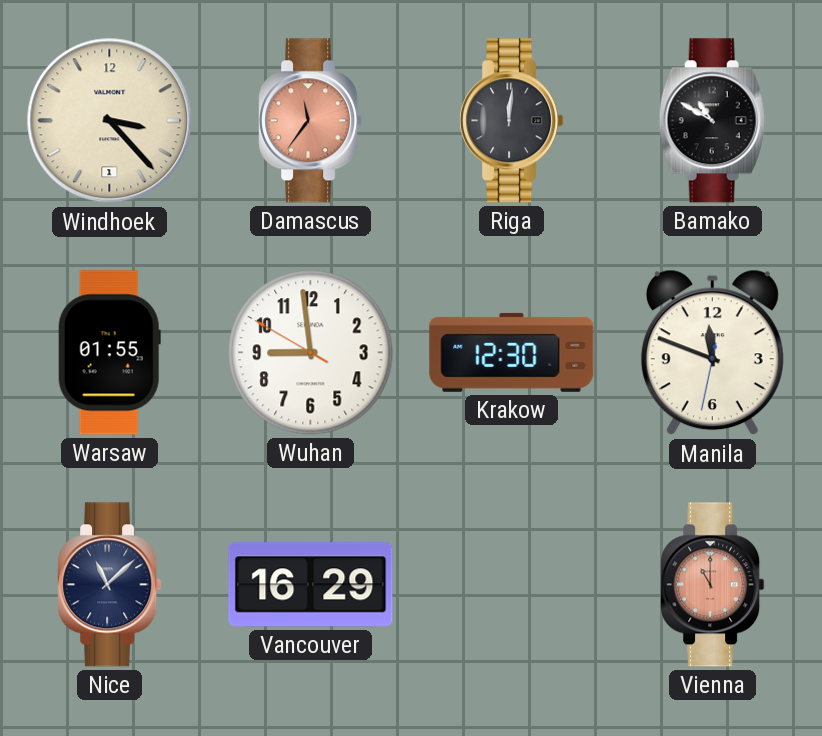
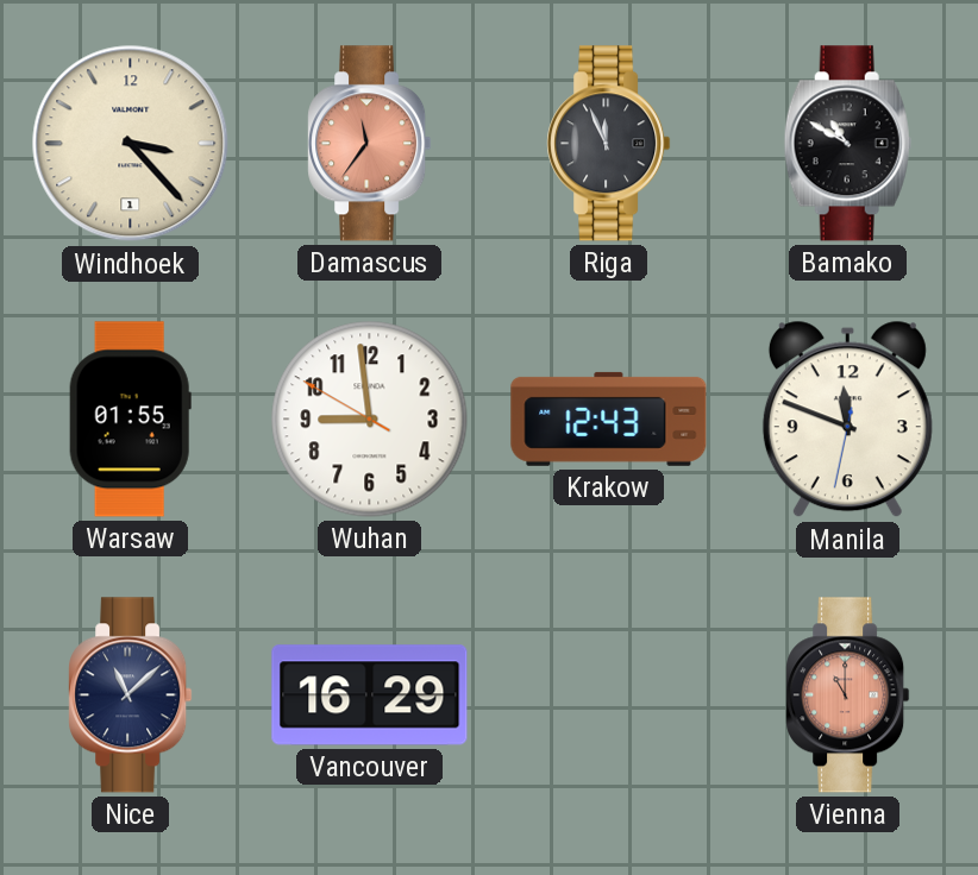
Riga: 12:01 -> 11:56
Krakow: 12:30 -> 12:43
